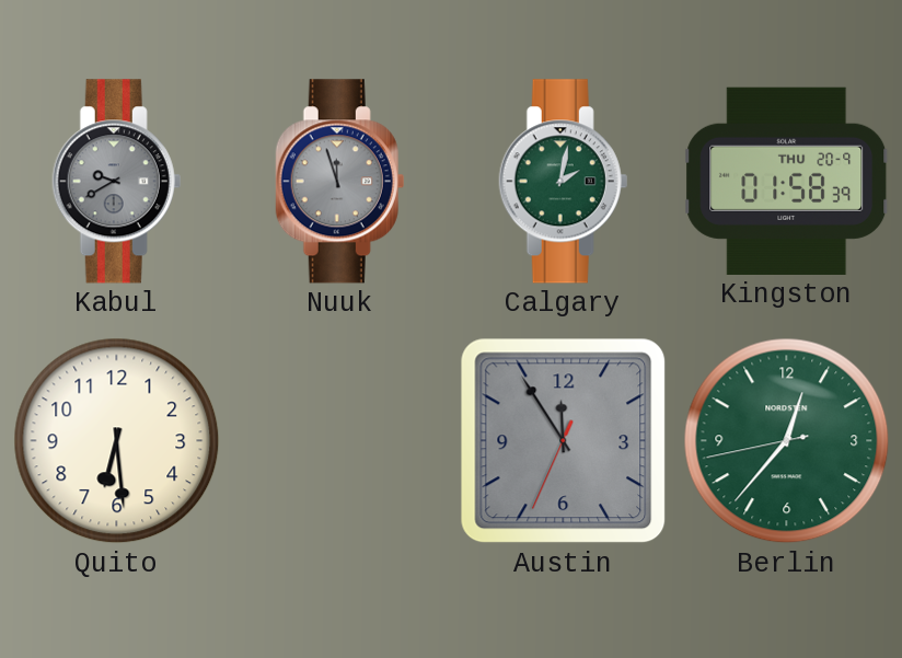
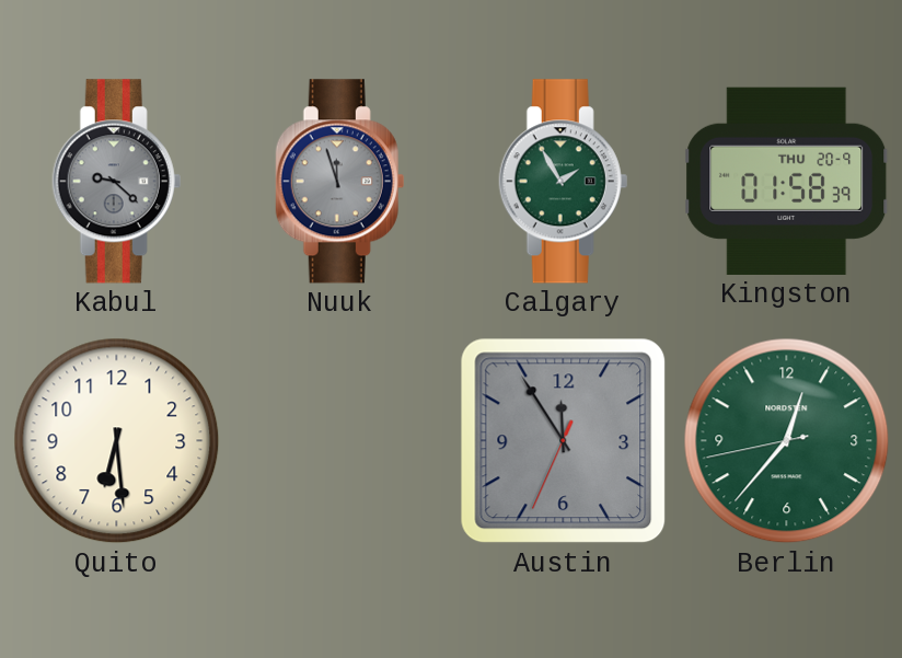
Kabul: 9:40 -> 9:22
Calgary: 2:02 -> 1:55
